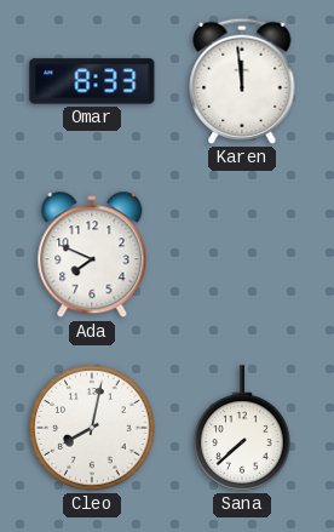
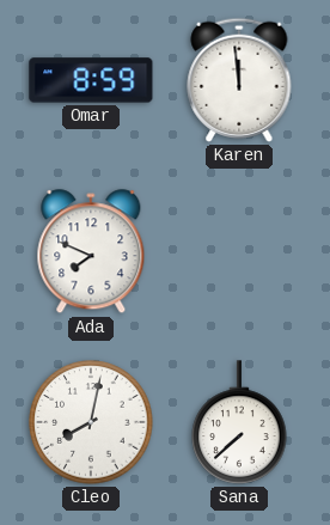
Omar: 8:33 -> 8:59
